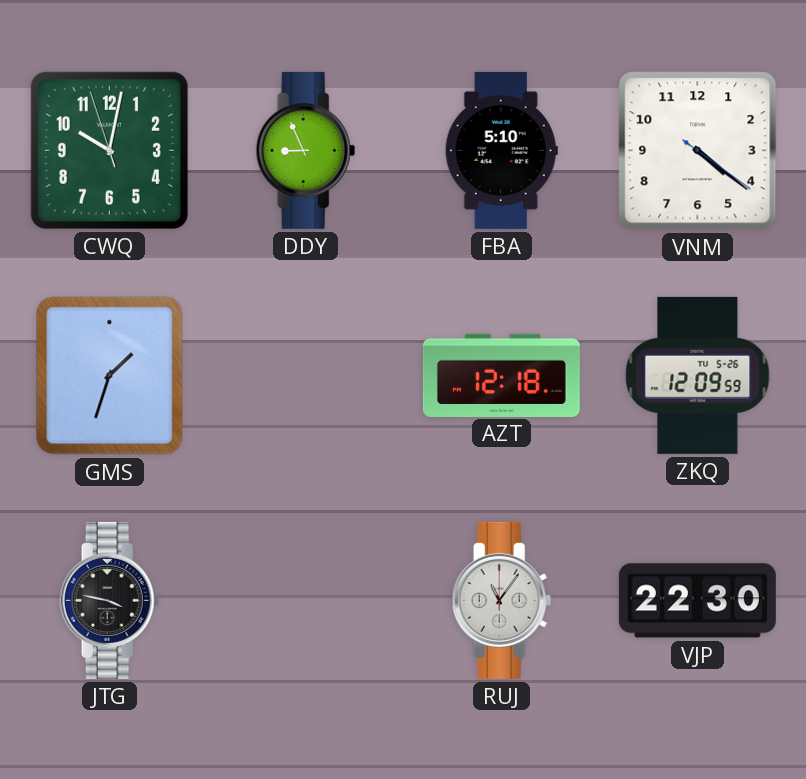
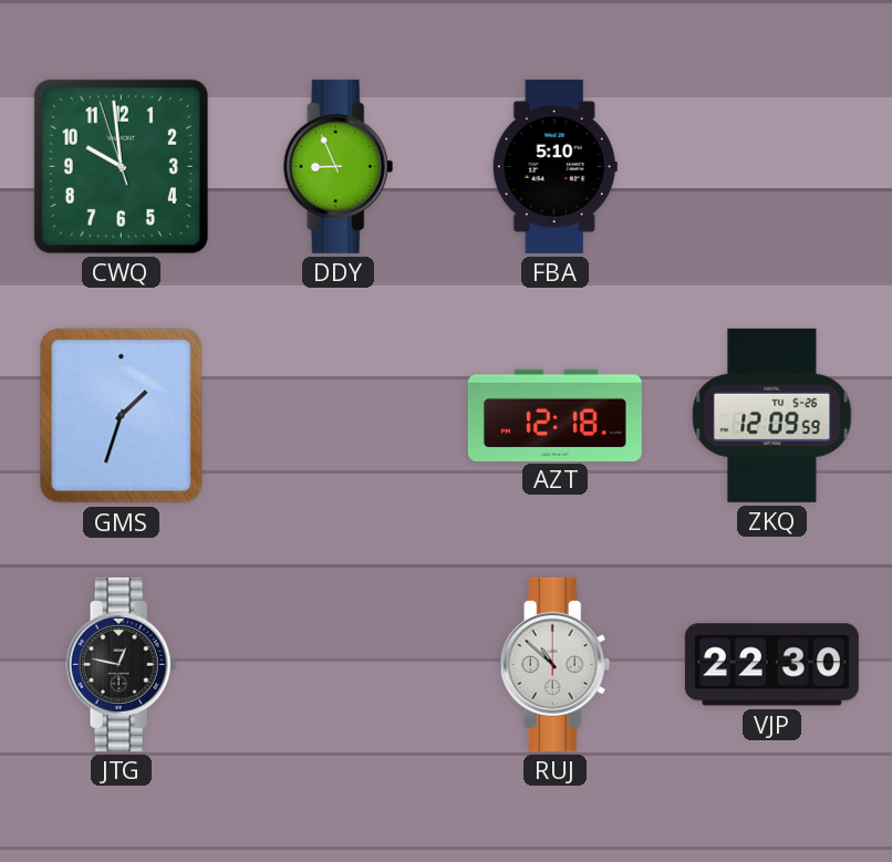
CWQ: 10:01 -> 9:58
VNM: 4:21 -> none
JTG: 3:47 -> 12:47
RUJ: 11:06 -> 10:52
